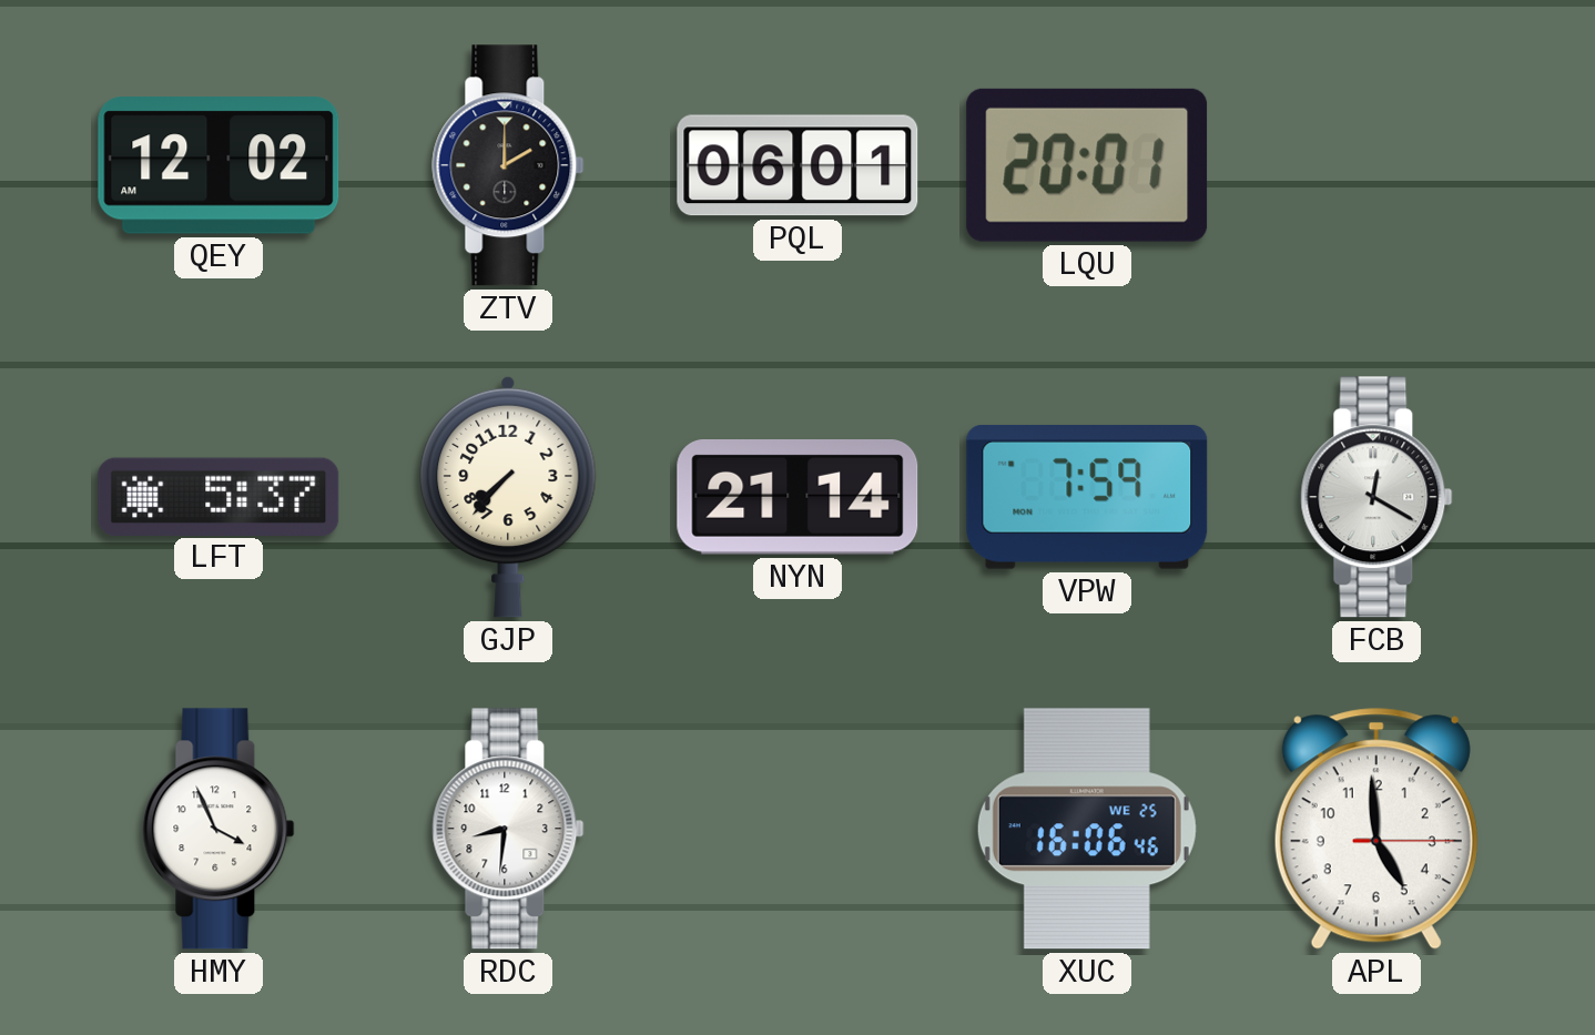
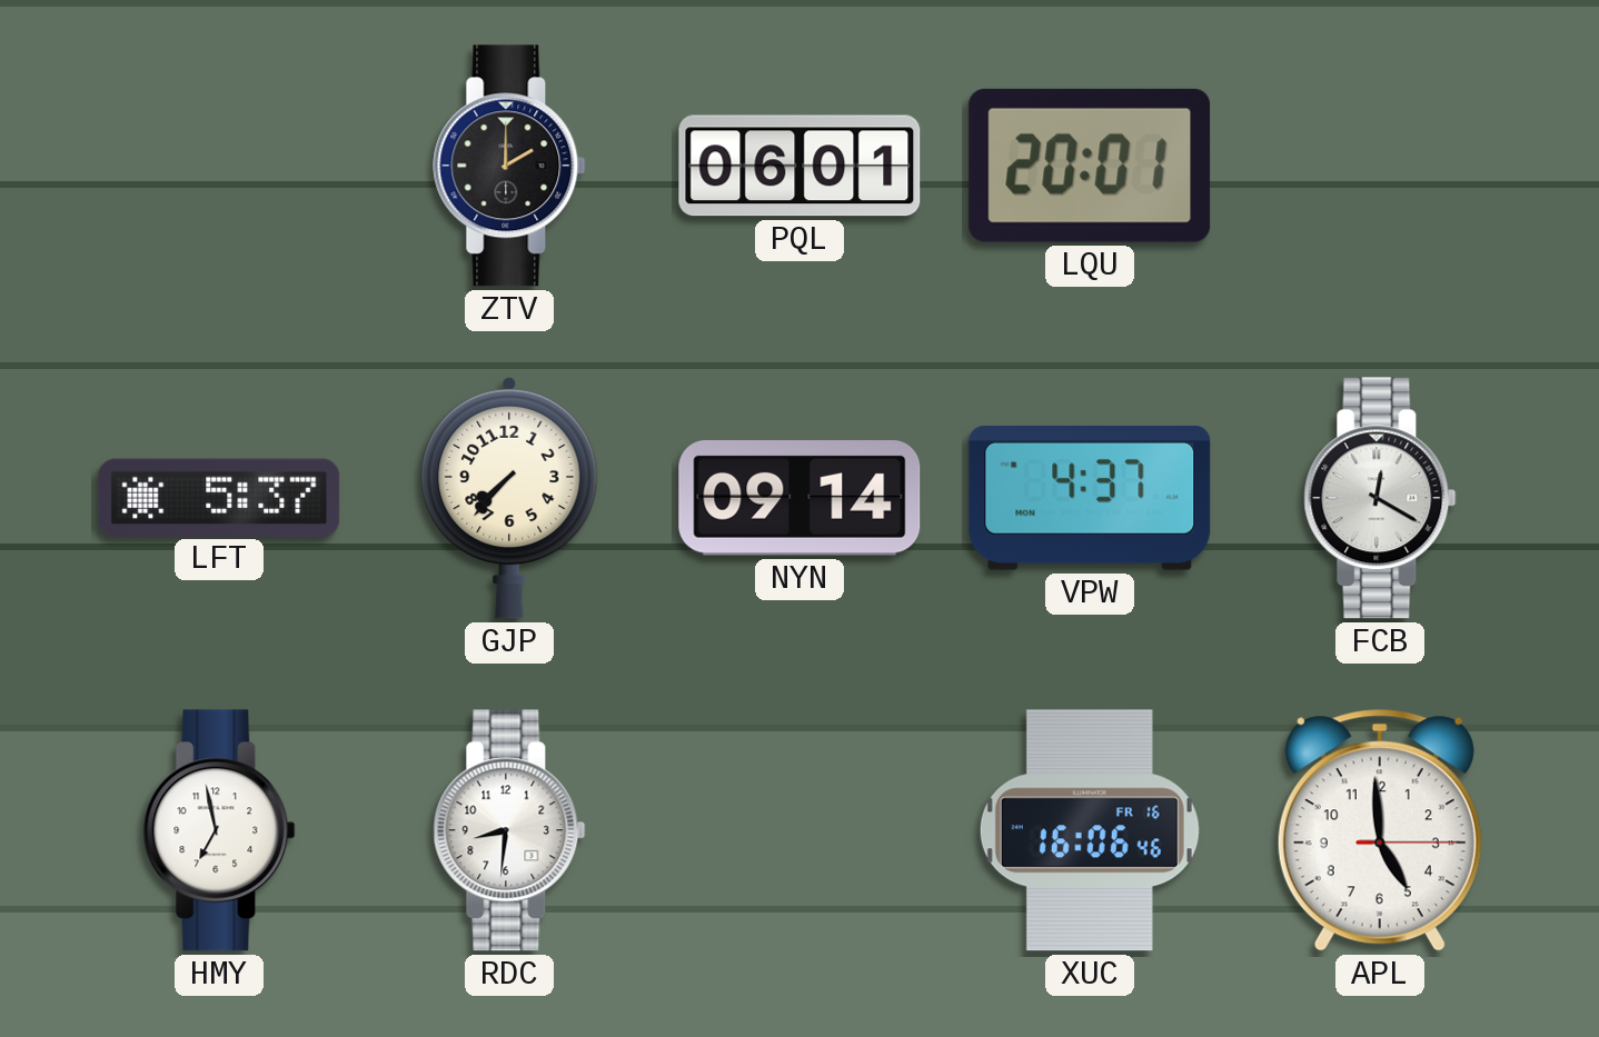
QEY: 12:02 -> none
NYN: 21:14 -> 09:14
VPW: 7:59 -> 4:37
HMY: 3:56 -> 6:58
XUC date: WE 25 -> FR 16
